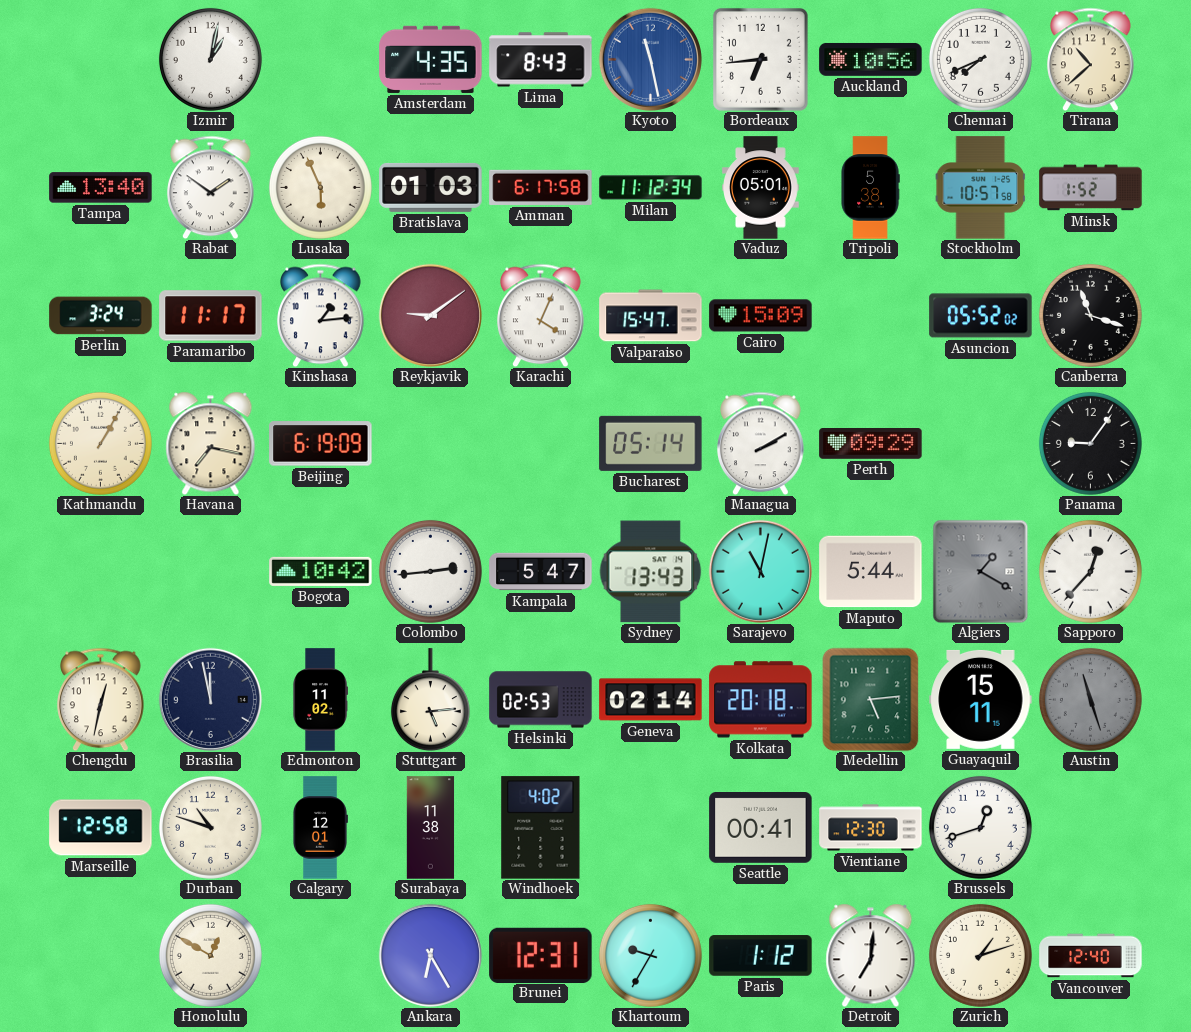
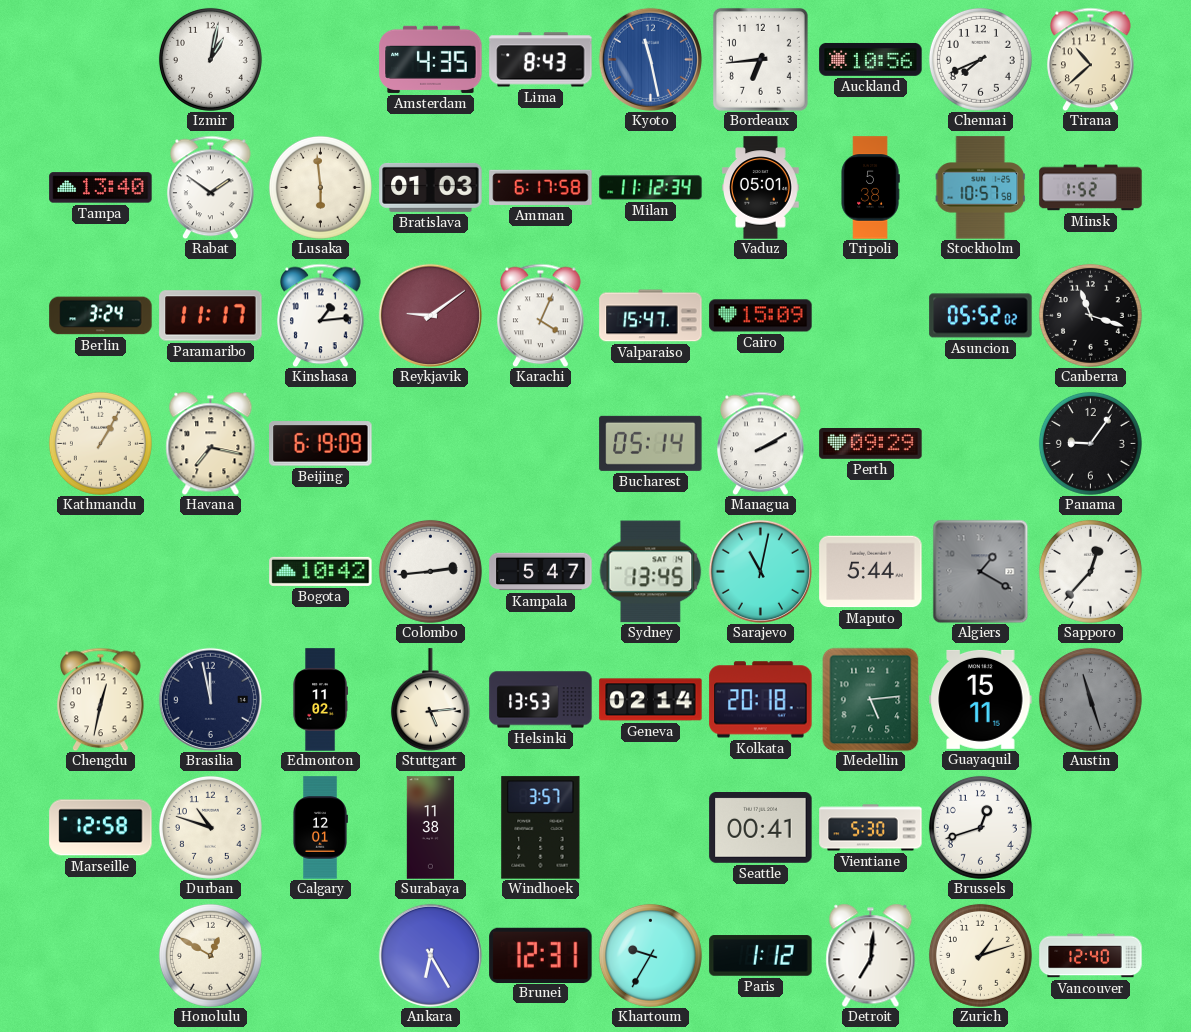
Lusaka: 5:56 -> 5:59
Sydney: 13:43 -> 13:45
Helsinki: 02:53 -> 13:53
Windhoek: 4:02 -> 3:57
Vientiane: 12:30 -> 5:30
